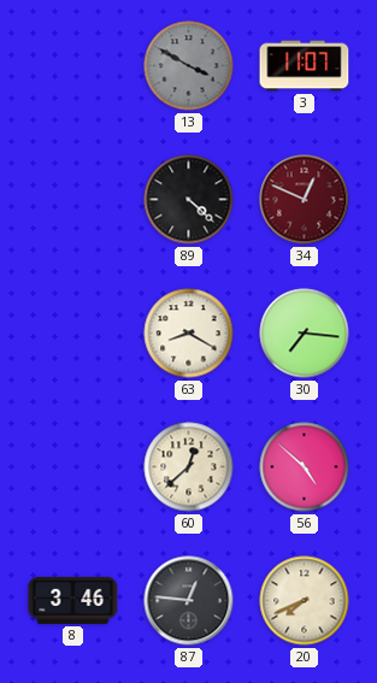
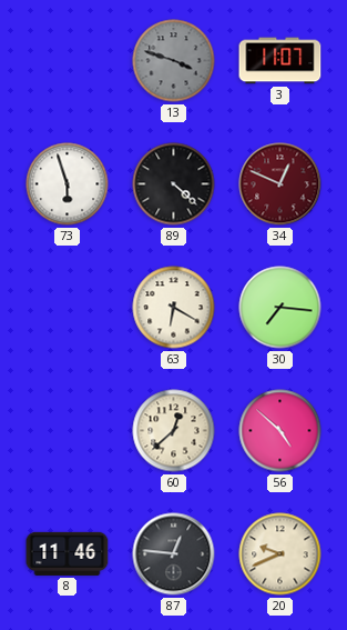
13: 3:50 -> 3:48
73: none -> 5:57
63: 8:20 -> 6:20
8: 3:46 -> 11:46
20: 7:41 -> 9:41
